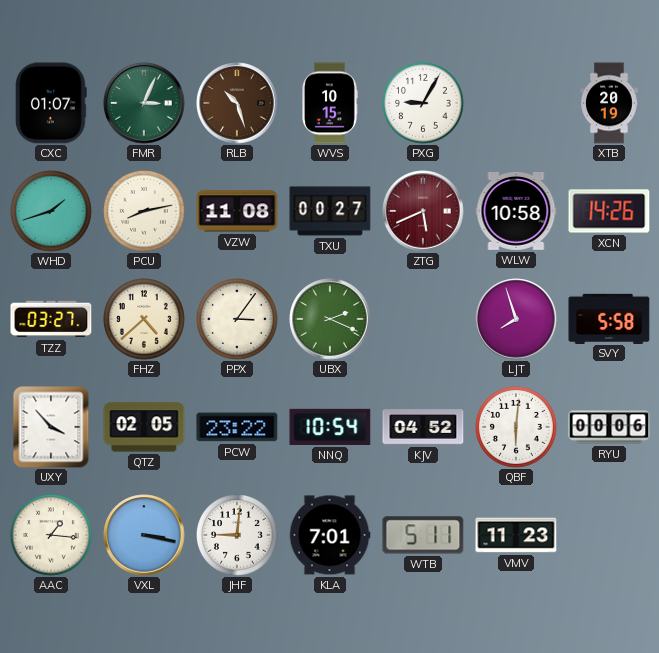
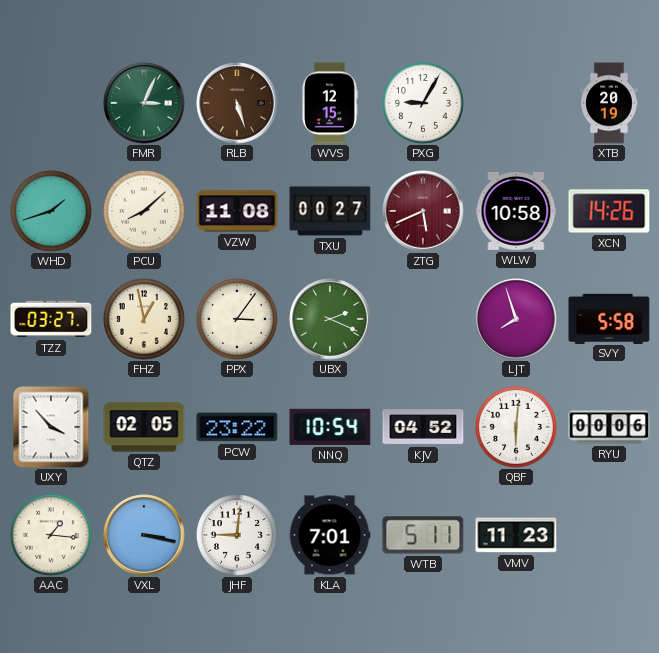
CXC: 01:07 -> none
RLB: 10:27 -> 5:27
WVS: 10:15 -> 12:15
PCU: 8:13 -> 8:08
FHZ: 4:38 -> 12:58
